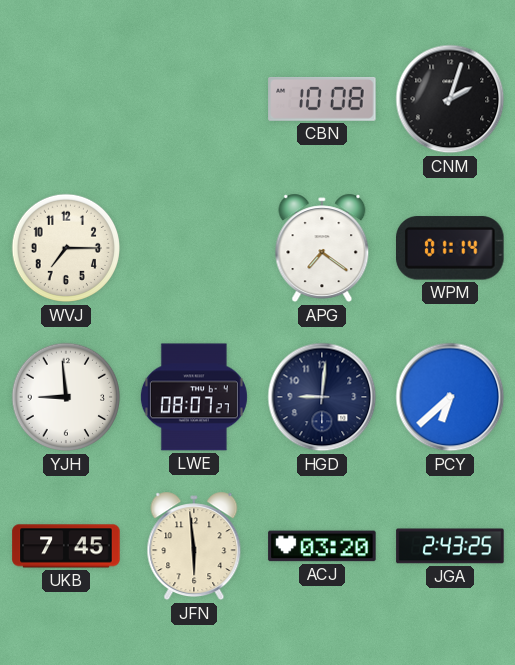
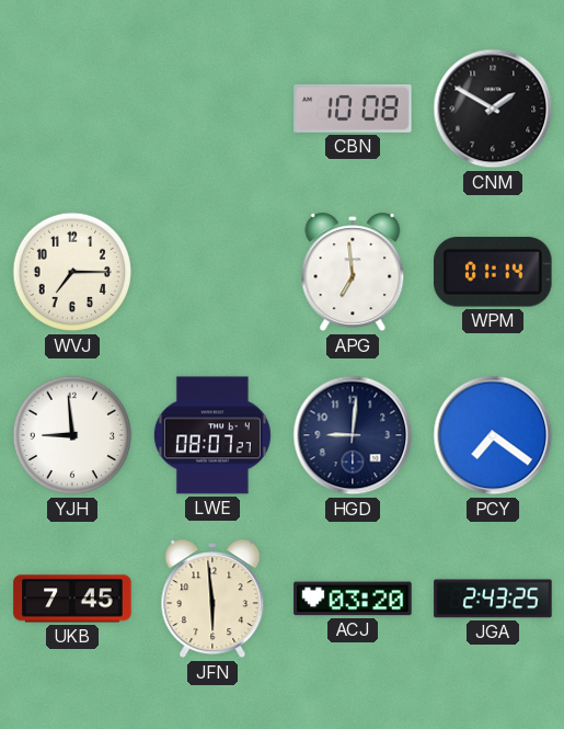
CNM: 2:03 -> 1:50
APG: 7:21 -> 6:59
PCY: 6:38 -> 7:21
